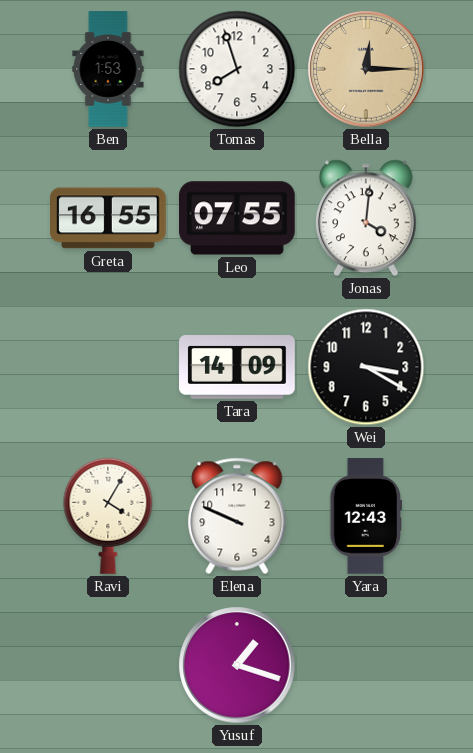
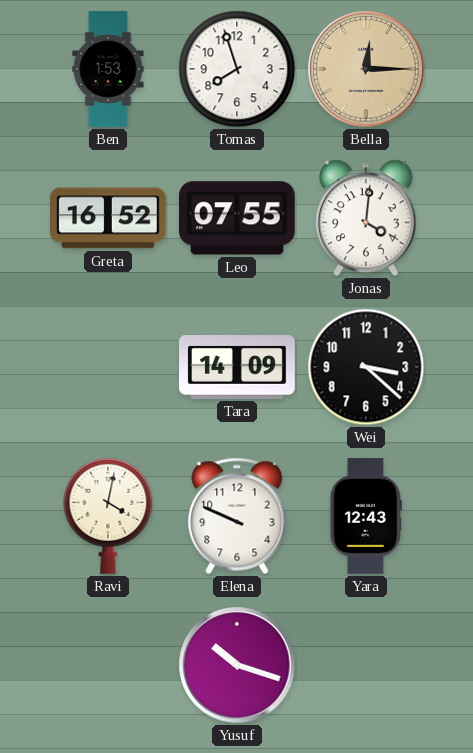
Greta: 16:55 -> 16:52
Wei: 3:20 -> 3:22
Ravi: 4:05 -> 4:02
Yusuf: 1:18 -> 10:18
